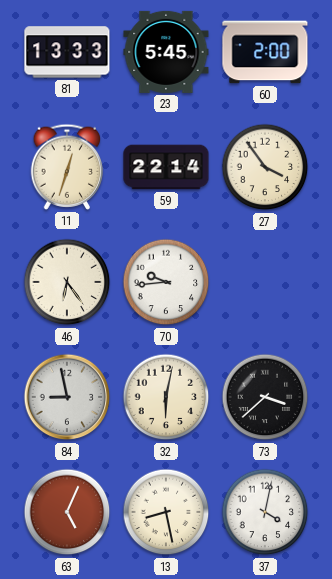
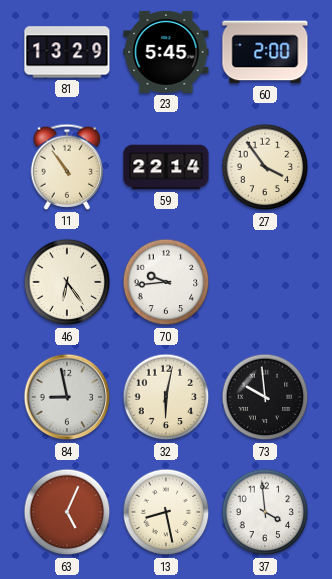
81: 13:33 -> 13:29
11: 12:33 -> 10:54
73: 3:38 -> 9:59
37: 4:02 -> 3:59
